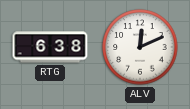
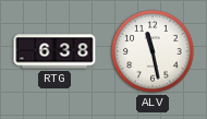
ALV: 12:11 -> 11:28
